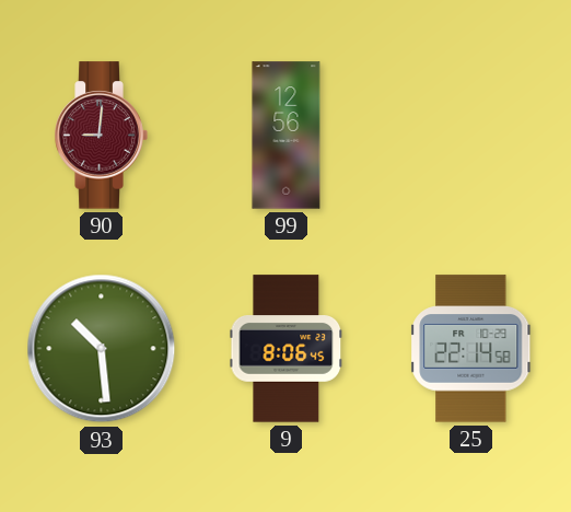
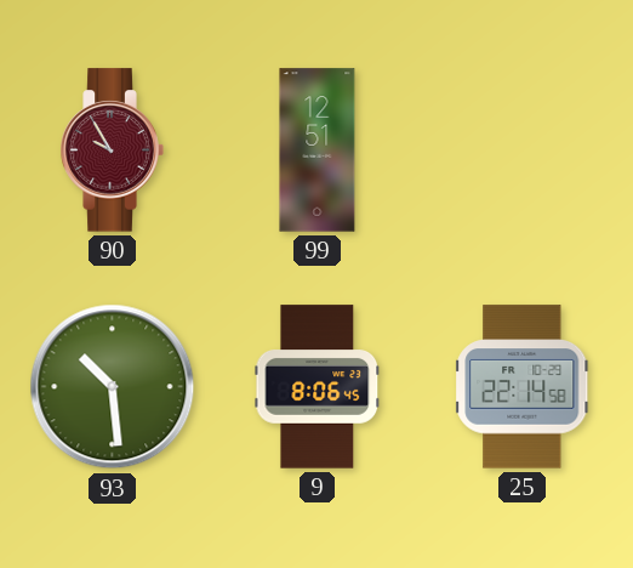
90: 9:01 -> 9:55
99: 12:56 -> 12:51
